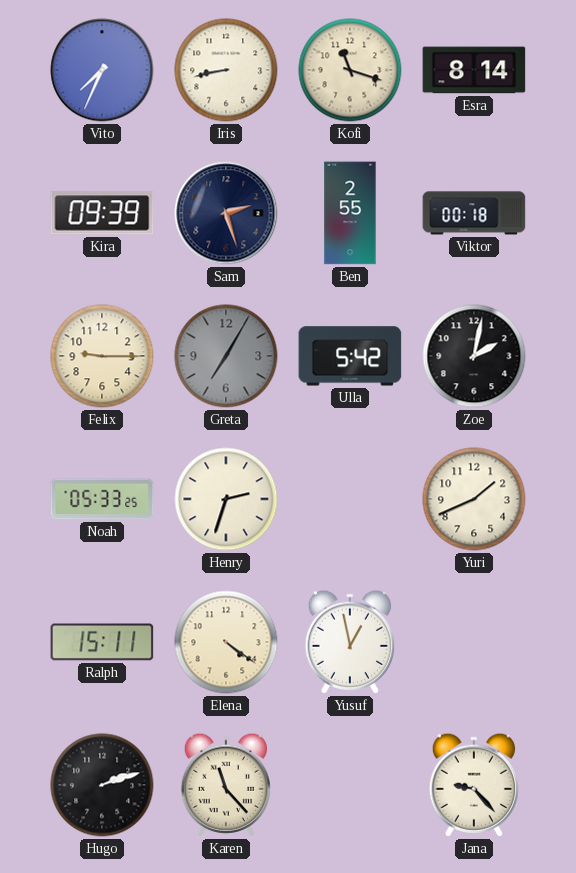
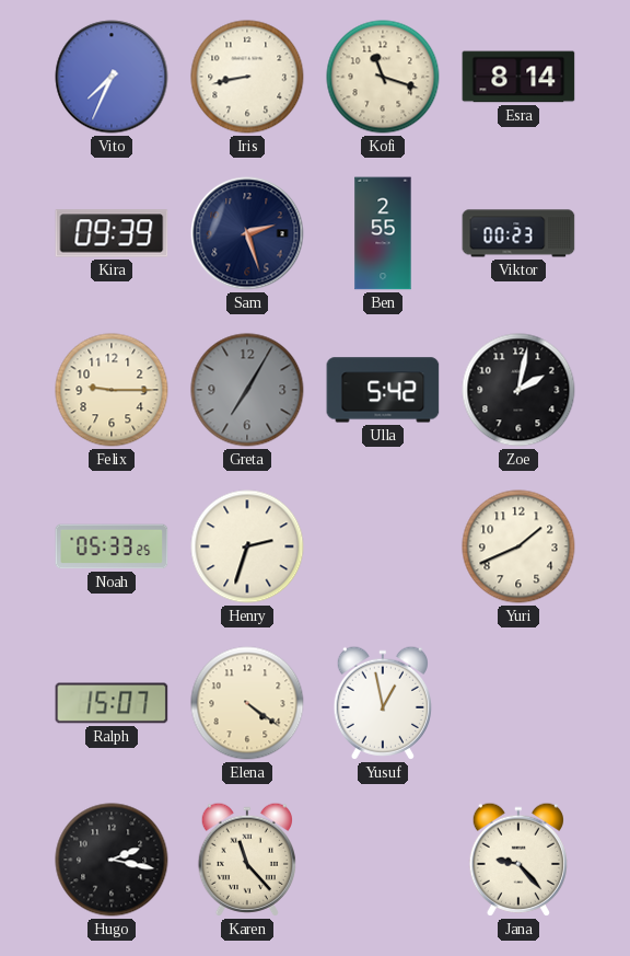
Viktor: 00:18 -> 00:23
Ralph: 15:11 -> 15:07
Hugo: 2:12 -> 2:17
